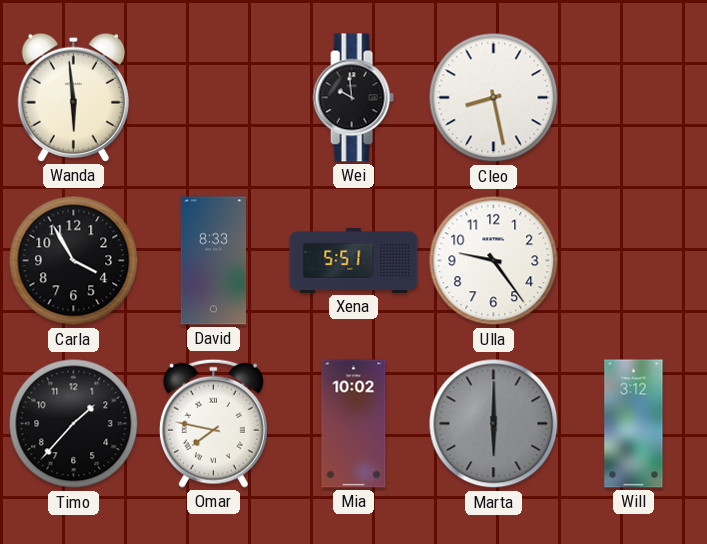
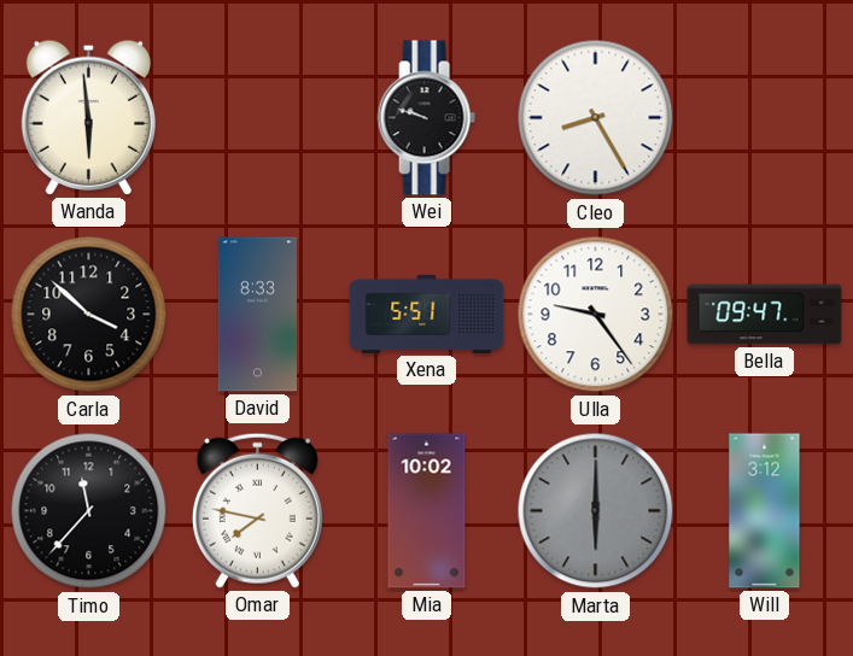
Wei: 9:59 -> 9:48
Cleo: 8:28 -> 8:25
Carla: 3:55 -> 3:52
Bella: none -> 09:47
Timo: 1:37 -> 11:37
